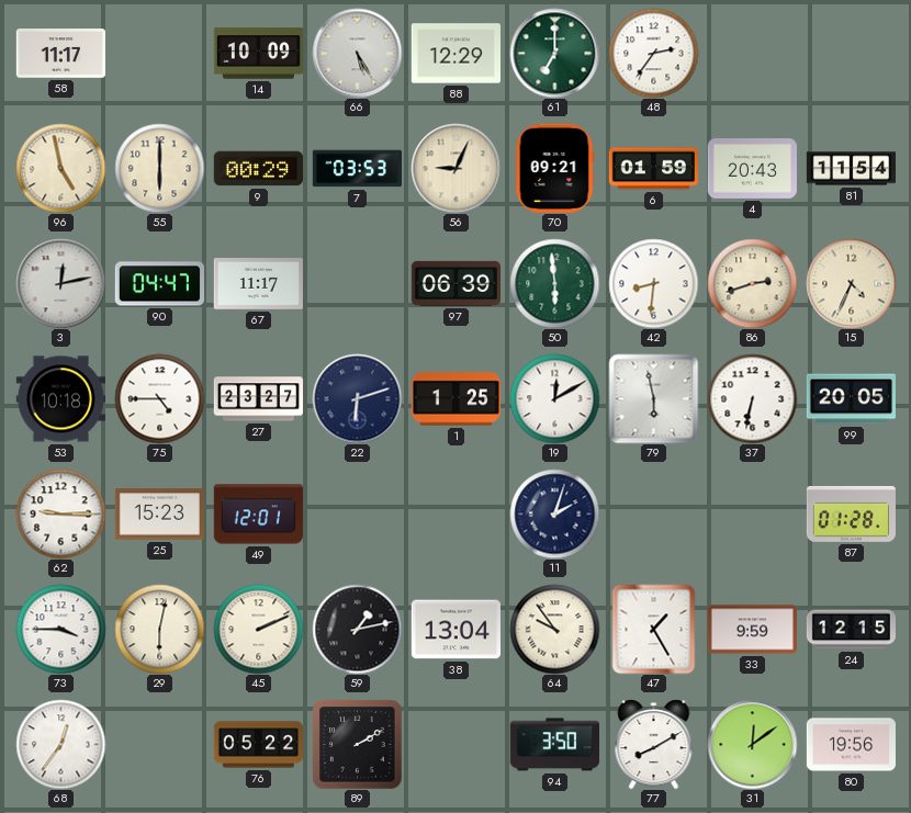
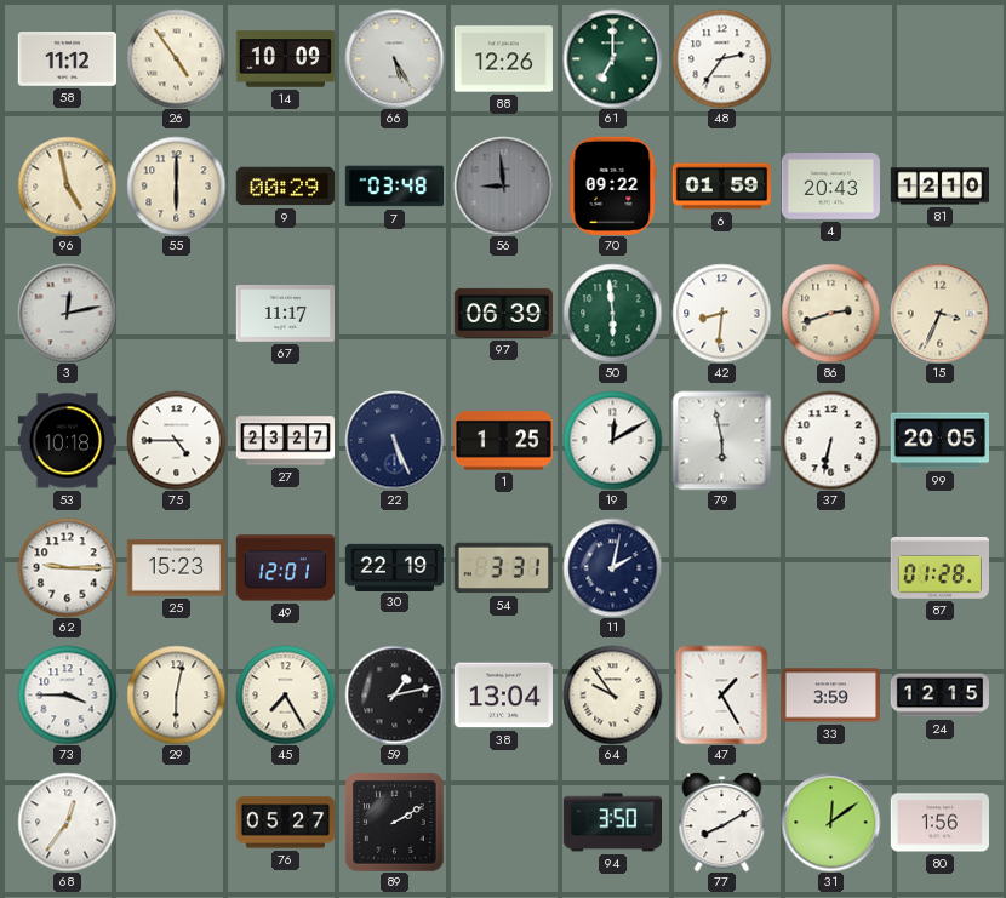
58: 11:17 -> 11:12
26: none -> 4:54
88: 12:29 -> 12:26
7: 03:53 -> 03:48
56: 9:04 -> 8:59
56 dial: cream -> grey
70: 09:21 -> 09:22
81: 11:54 -> 12:10
90: 04:47 -> none
15: 4:34 -> 3:34
22: 6:12 -> 5:26
30: none -> 22:19
54: none -> 3:31
11: 2:03 -> 2:02
45: 2:11 -> 7:25
33: 9:59 -> 3:59
76: 05:22 -> 05:27
80: 19:56 -> 1:56
